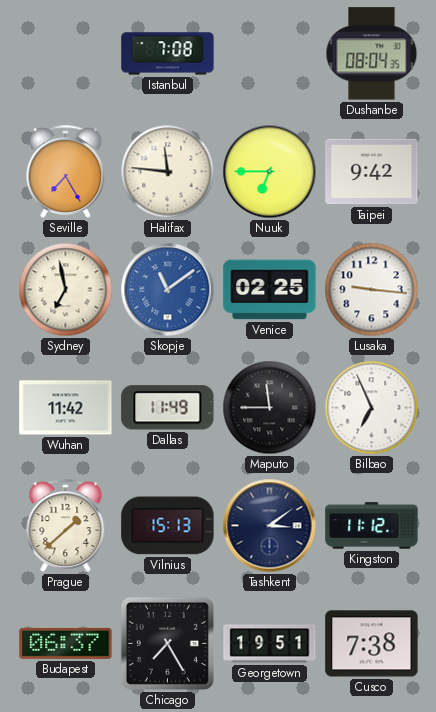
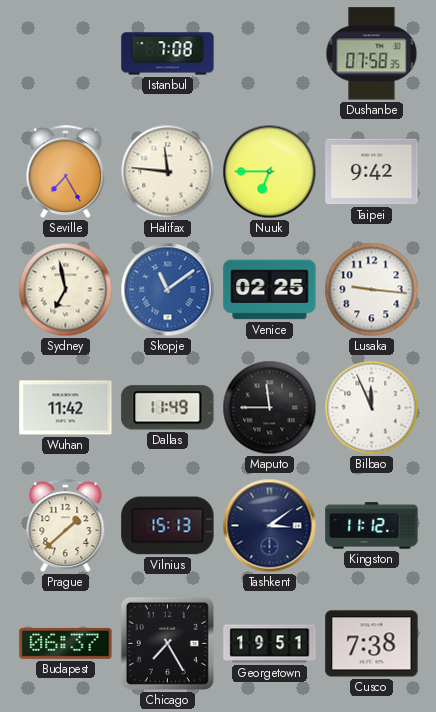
Dushanbe: 08:04 -> 07:58
Bilbao: 6:56 -> 11:56
